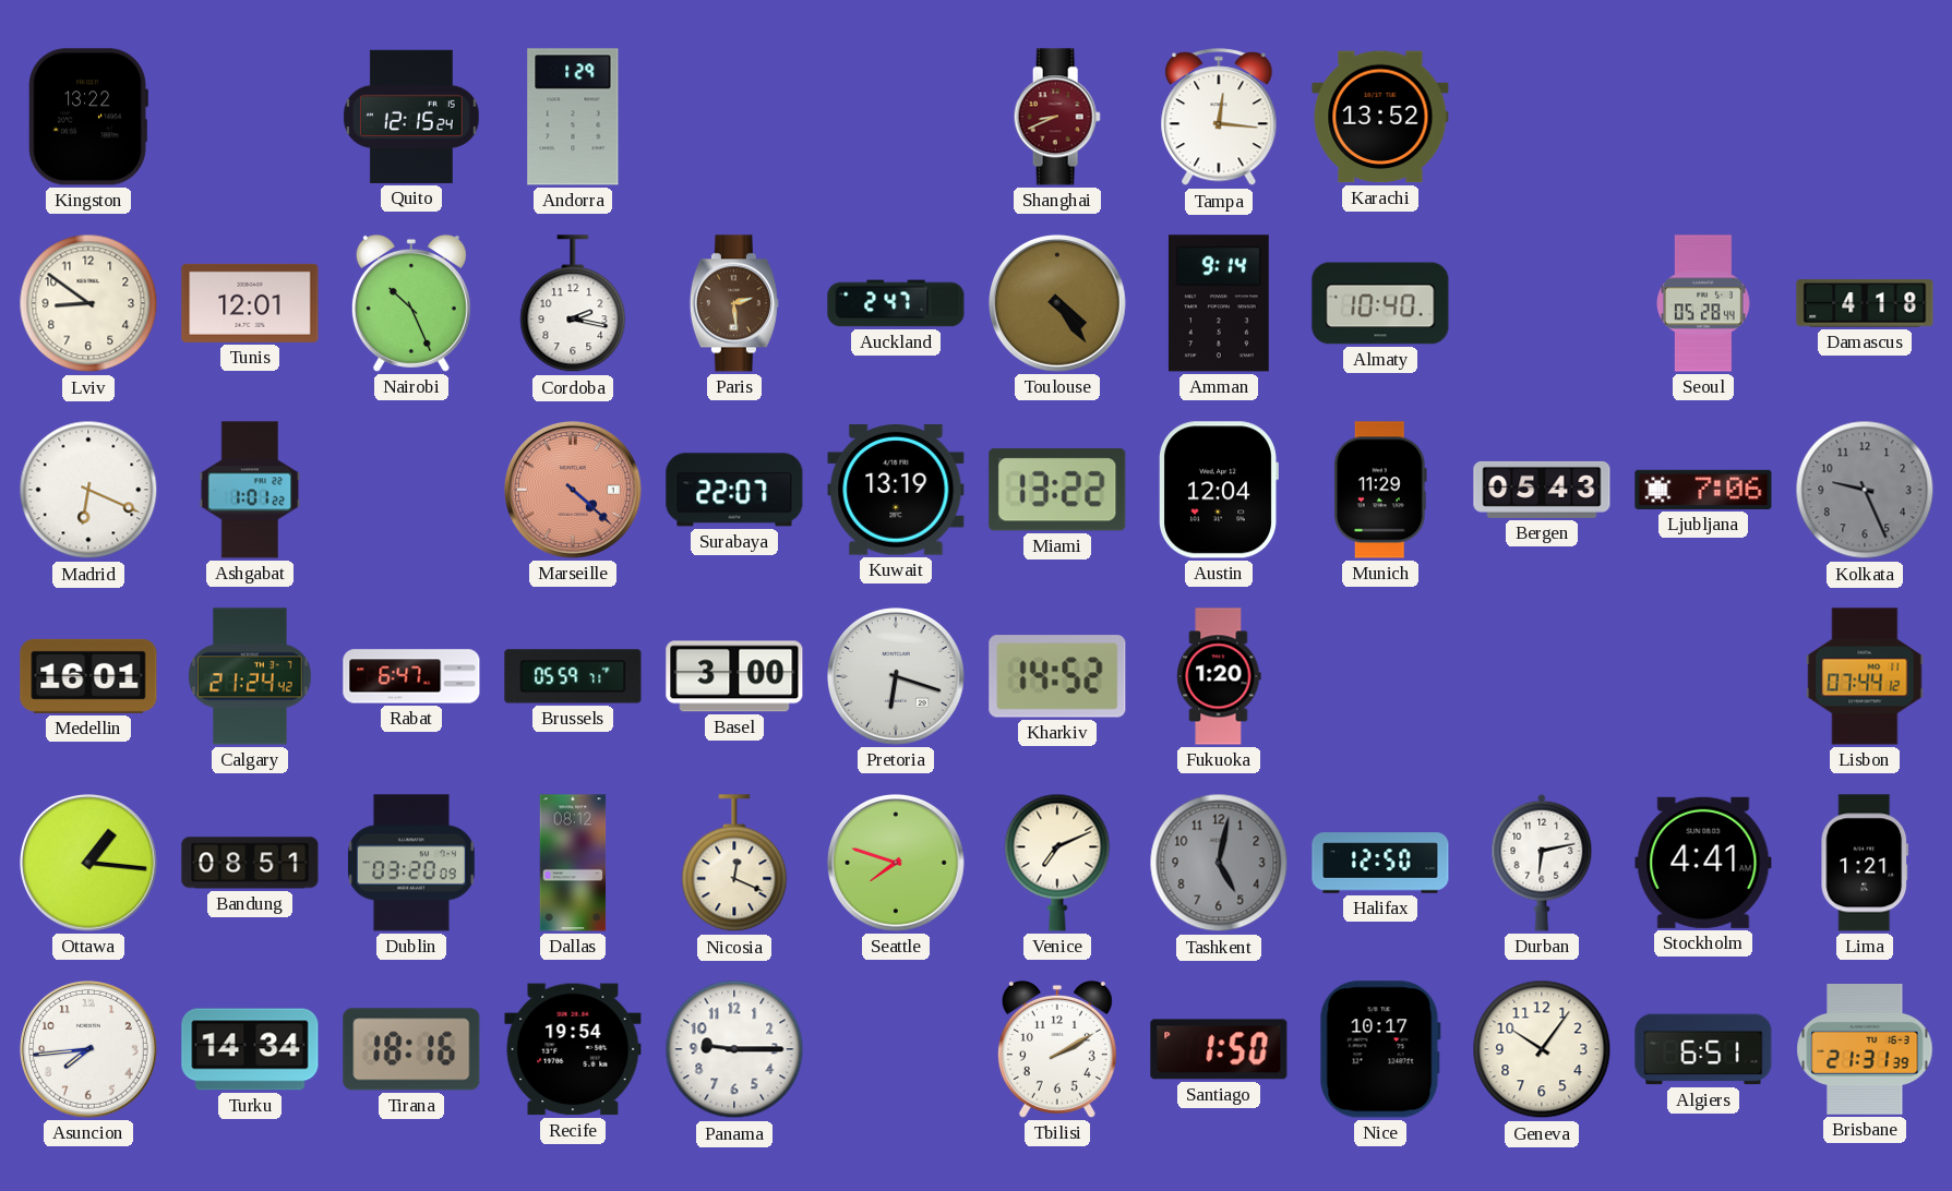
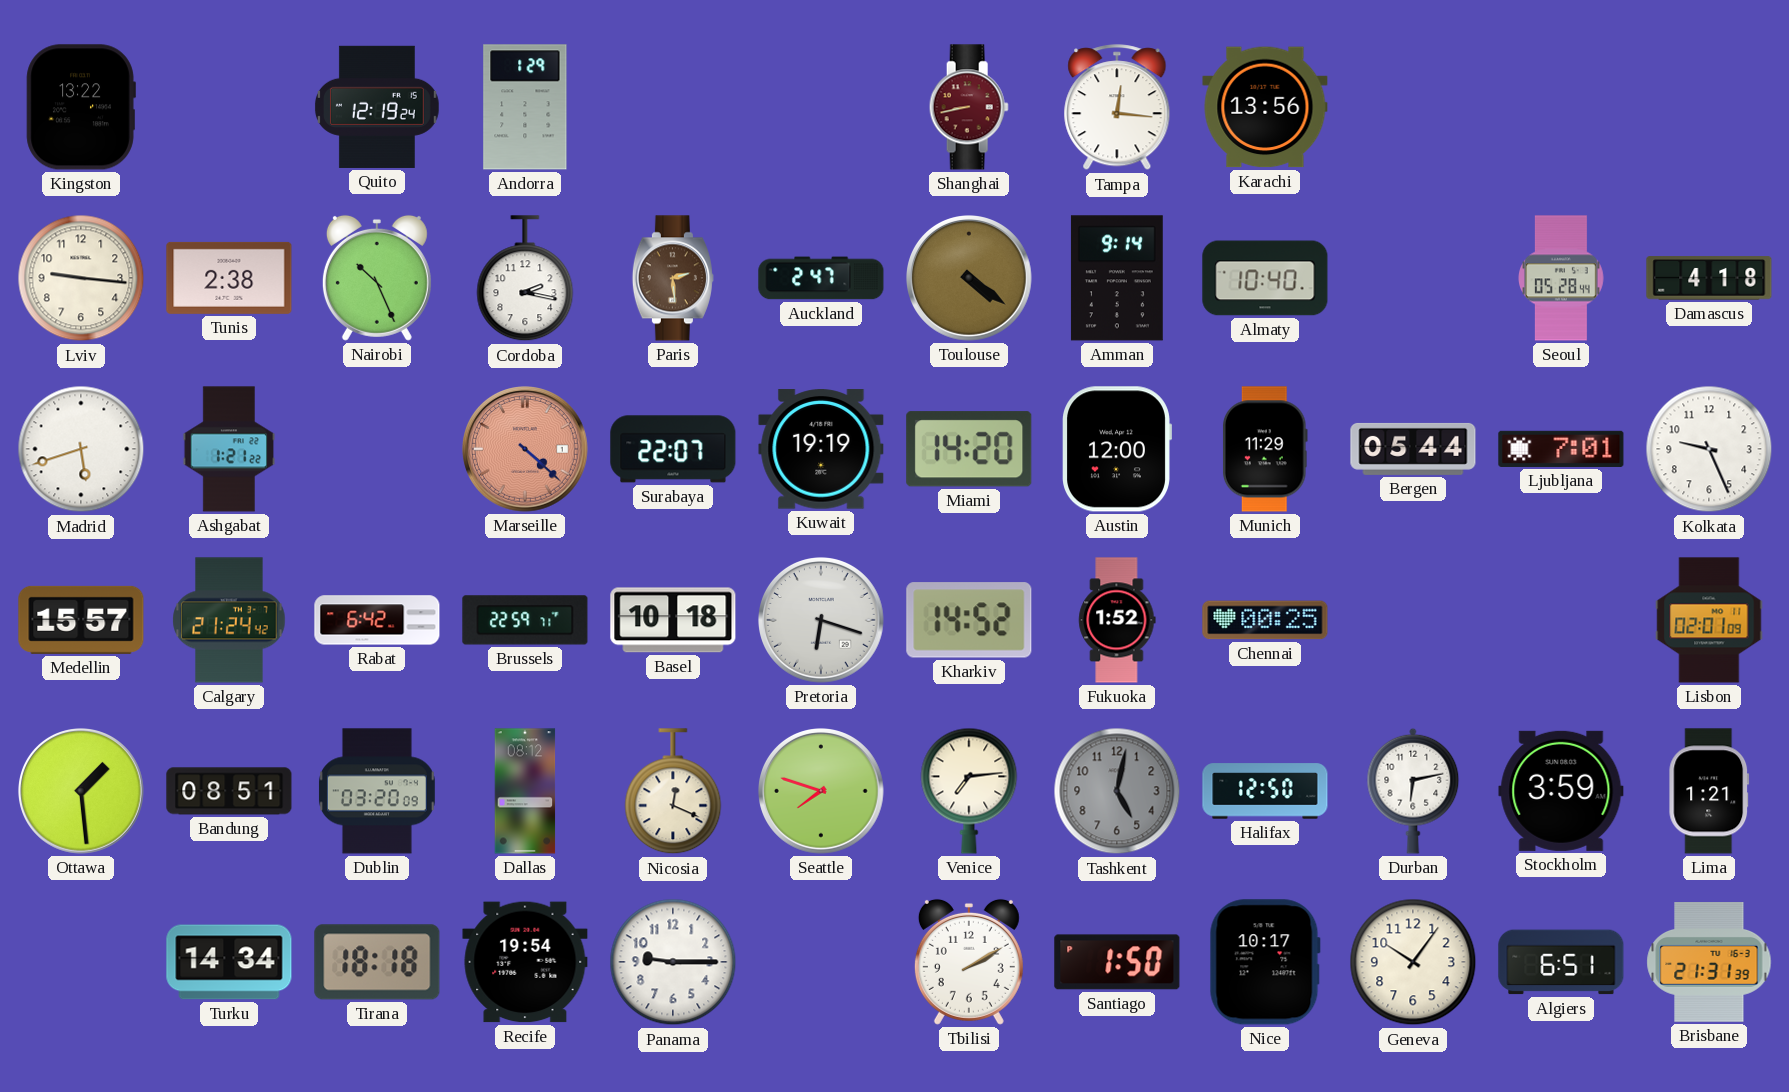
Quito: 12:15 -> 12:19
Shanghai: 8:41 -> 8:43
Karachi: 13:52 -> 13:56
Lviv: 8:51 -> 9:16
Tunis: 12:01 -> 2:38
Toulouse: 4:24 -> 4:21
Madrid: 6:19 -> 5:42
Ashgabat: 1:01 -> 1:21
Kuwait: 13:19 -> 19:19
Miami: 13:22 -> 14:20
Austin: 12:04 -> 12:00
Bergen: 05:43 -> 05:44
Ljubljana: 7:06 -> 7:01
Kolkata dial: grey -> white
Medellin: 16:01 -> 15:57
Rabat: 6:47 -> 6:42
Brussels: 05:59 -> 22:59
Basel: 3:00 -> 10:18
Fukuoka: 1:20 -> 1:52
Chennai: none -> 00:25
Lisbon: 07:44 -> 02:01
Ottawa: 1:16 -> 1:29
Venice: 7:11 -> 7:14
Stockholm: 4:41 -> 3:59
Asuncion: 7:44 -> none
Tirana: 18:16 -> 18:18
